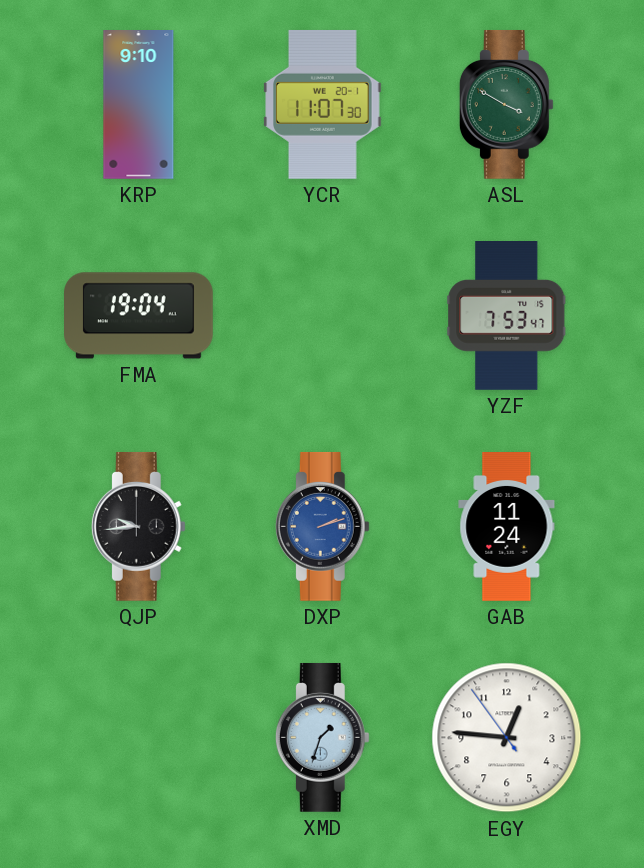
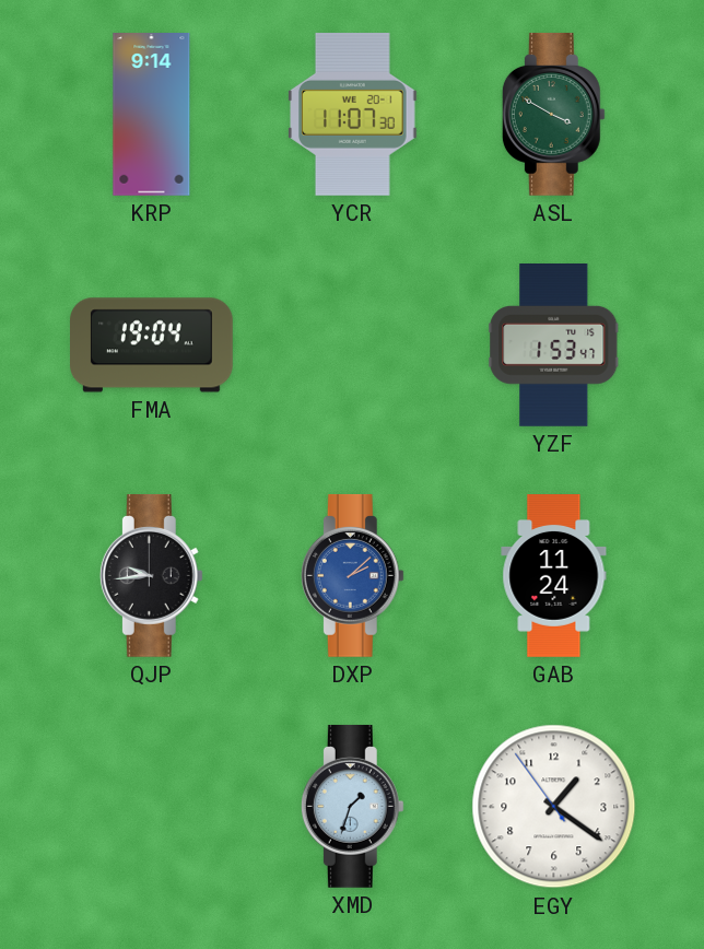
KRP: 9:10 -> 9:14
YZF: 7:53 -> 1:53
DXP: 2:12 -> 2:08
EGY: 12:45 -> 1:20
